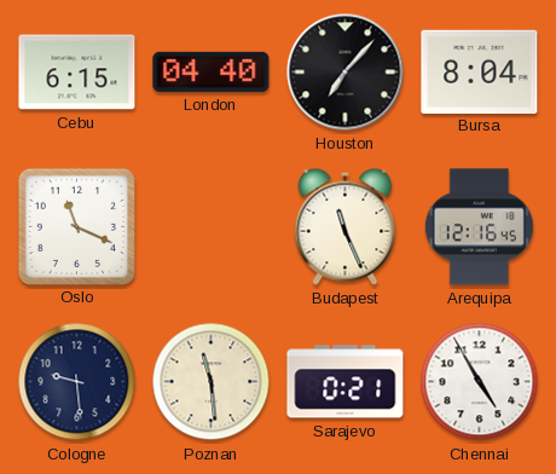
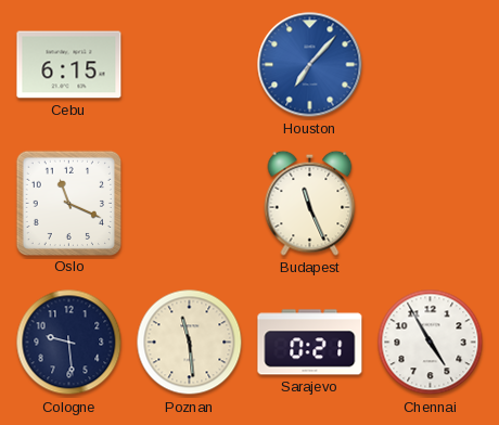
London: 04:40 -> none
Houston dial: black -> blue
Bursa: 8:04 -> none
Arequipa: 12:16 -> none
